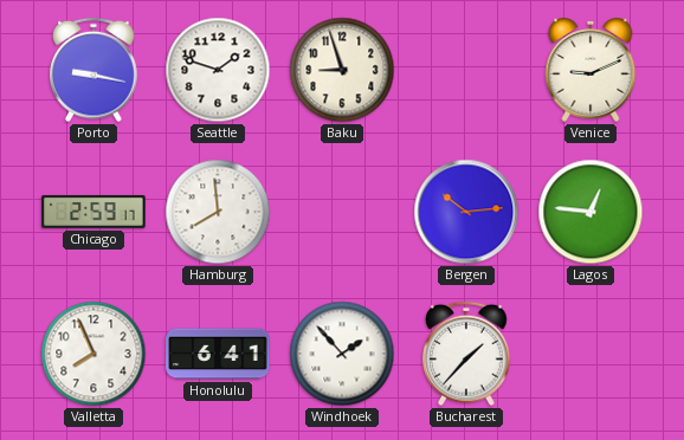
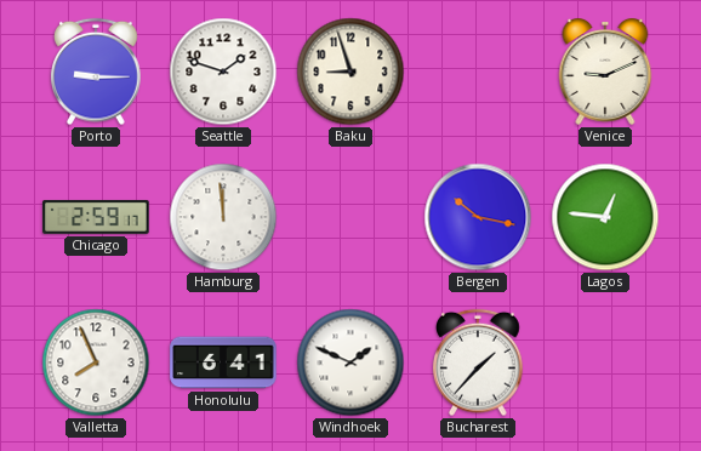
Porto: 9:17 -> 9:15
Hamburg: 7:59 -> 11:59
Bergen: 10:14 -> 10:17
Windhoek: 1:53 -> 1:49
